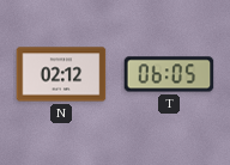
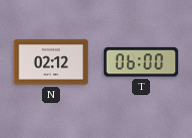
T: 06:05 -> 06:00
